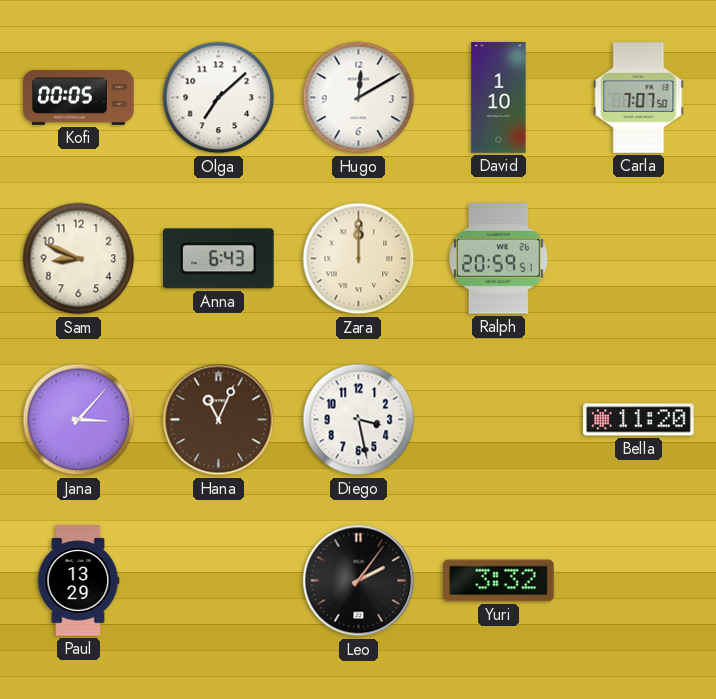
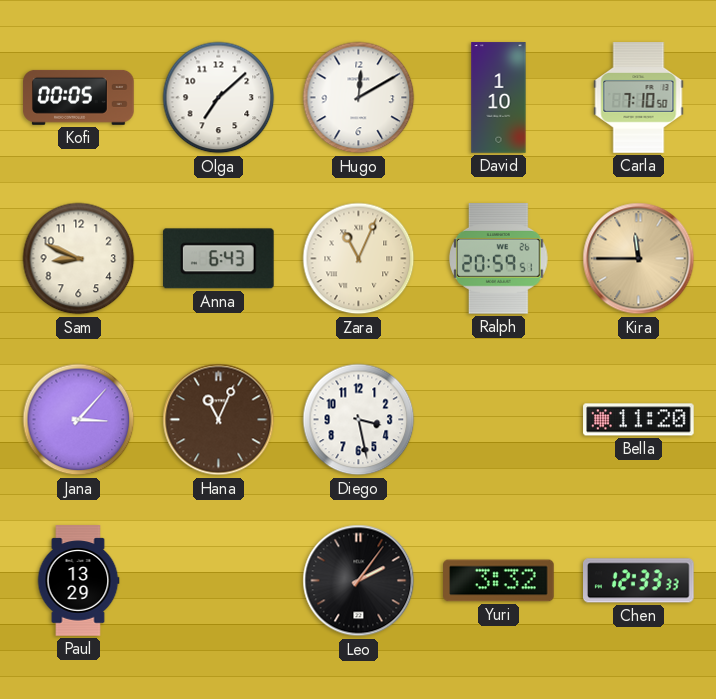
Carla: 7:07 -> 7:10
Zara: 12:00 -> 11:04
Kira: none -> 11:45
Chen: none -> 12:33
